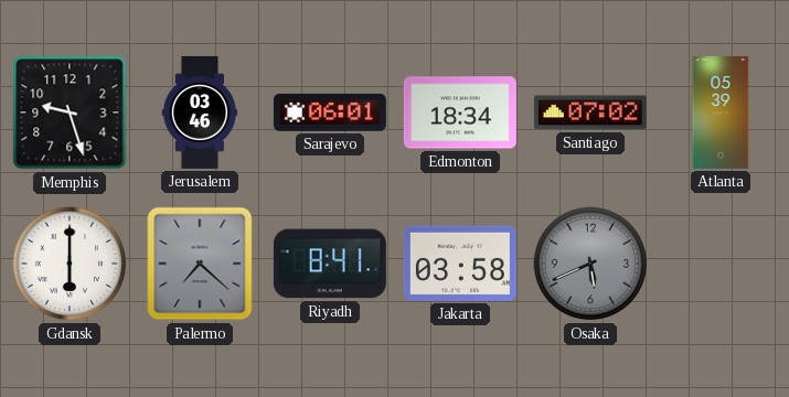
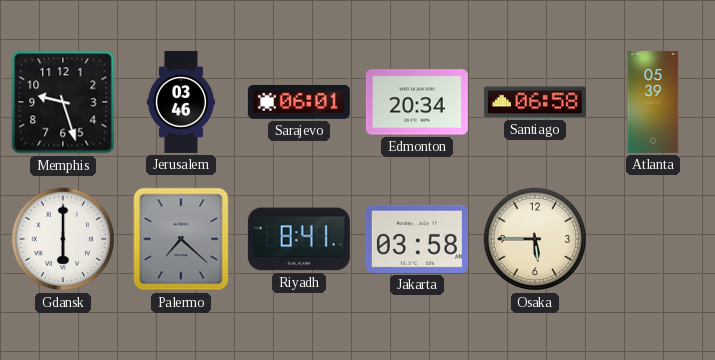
Edmonton: 18:34 -> 20:34
Santiago: 07:02 -> 06:58
Osaka: 5:41 -> 5:45
Osaka dial: grey -> cream
